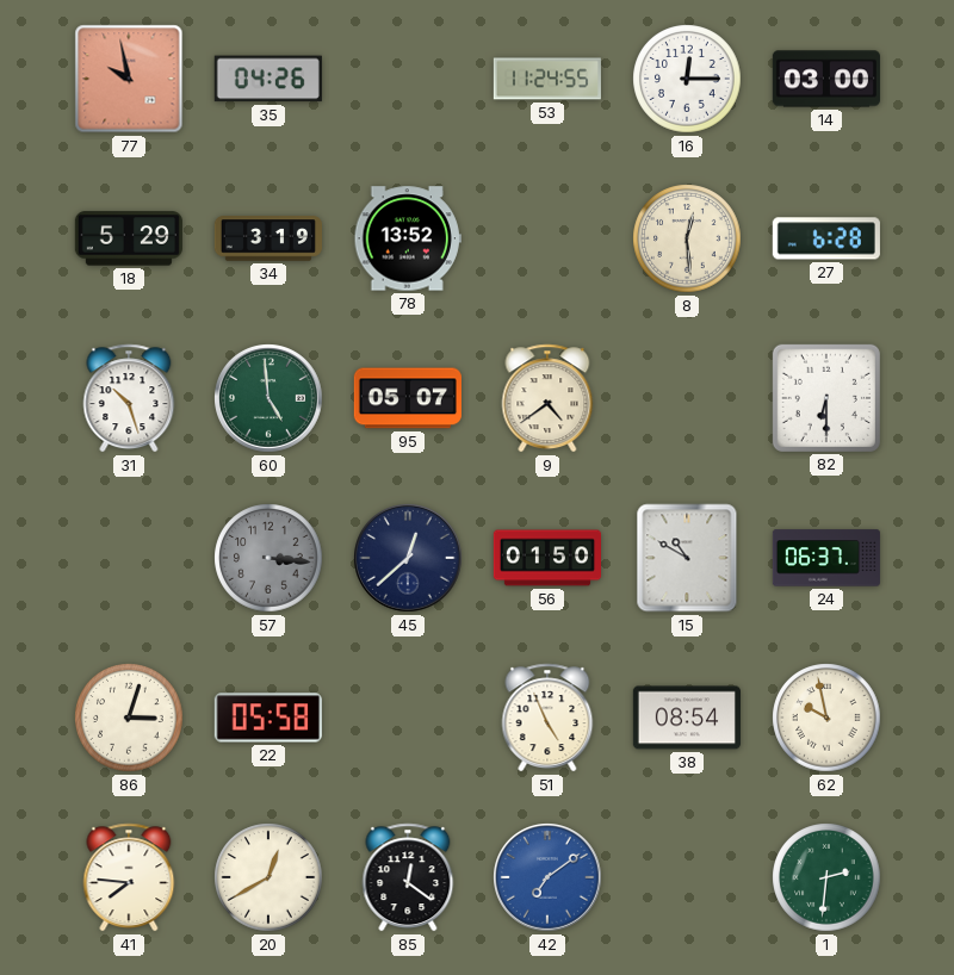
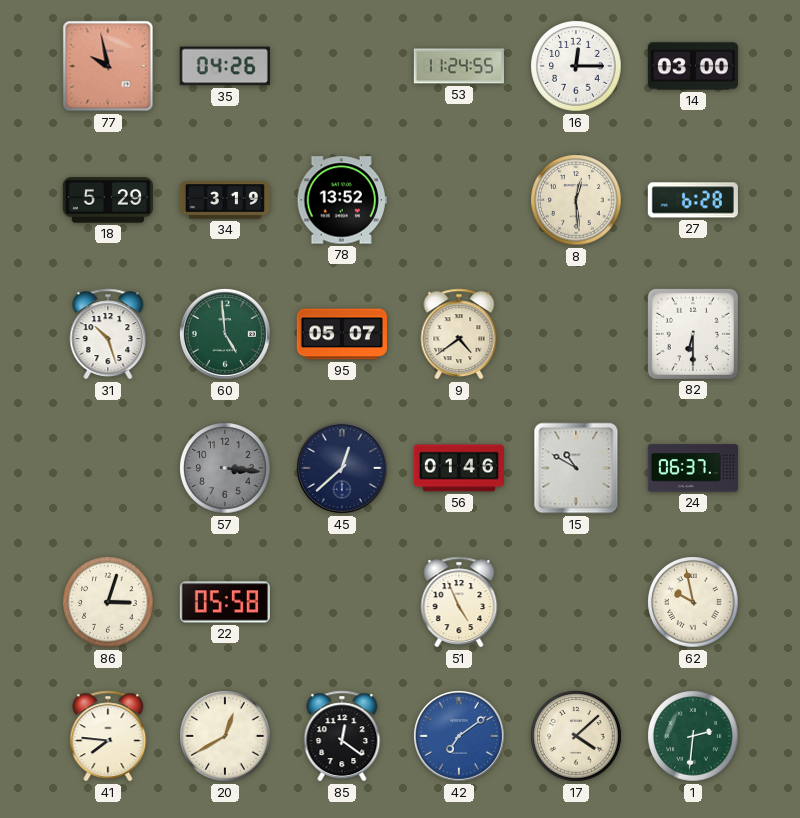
56: 01:50 -> 01:46
38: 08:54 -> none
17: none -> 4:08
